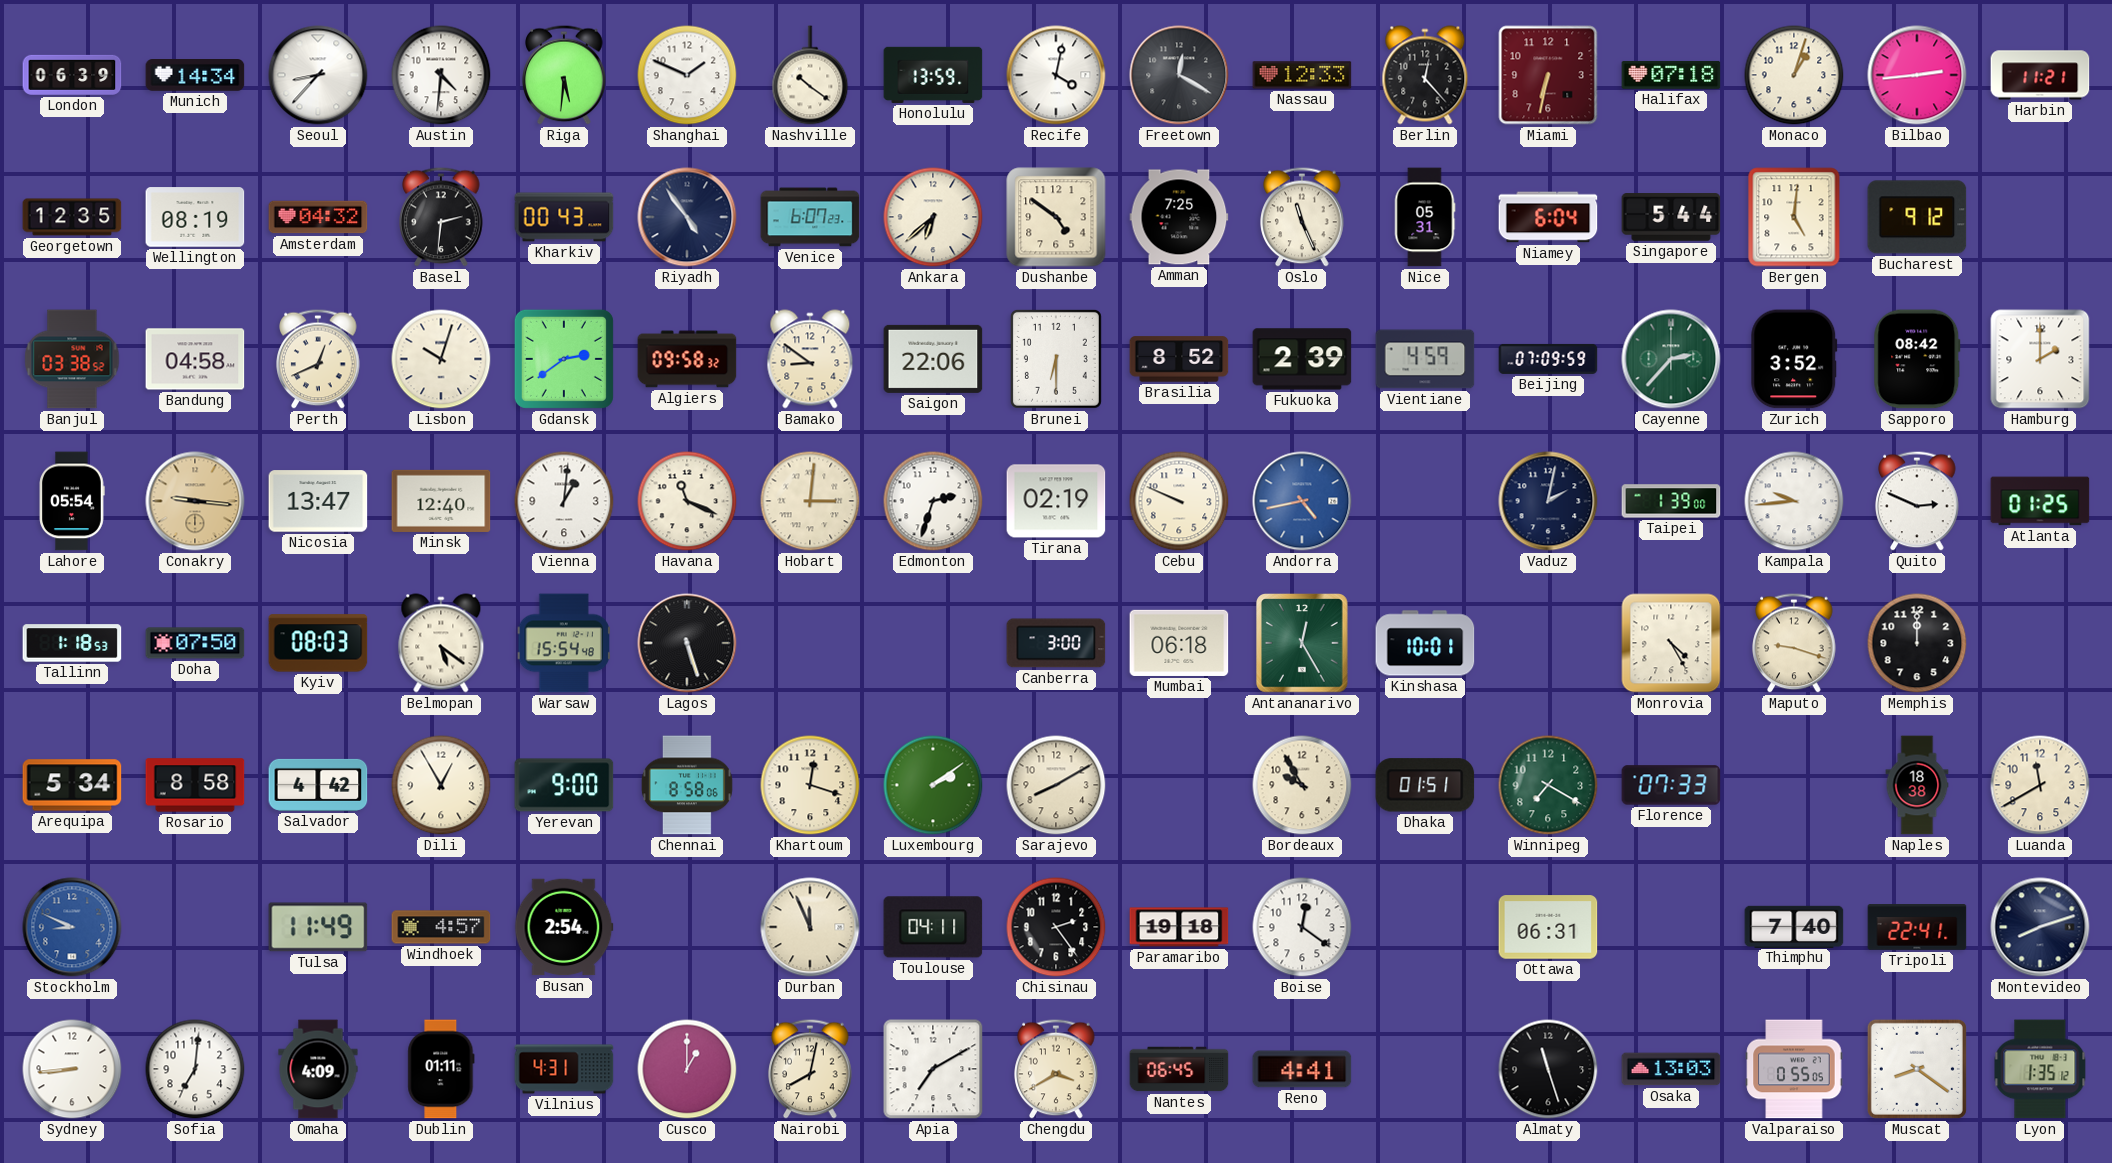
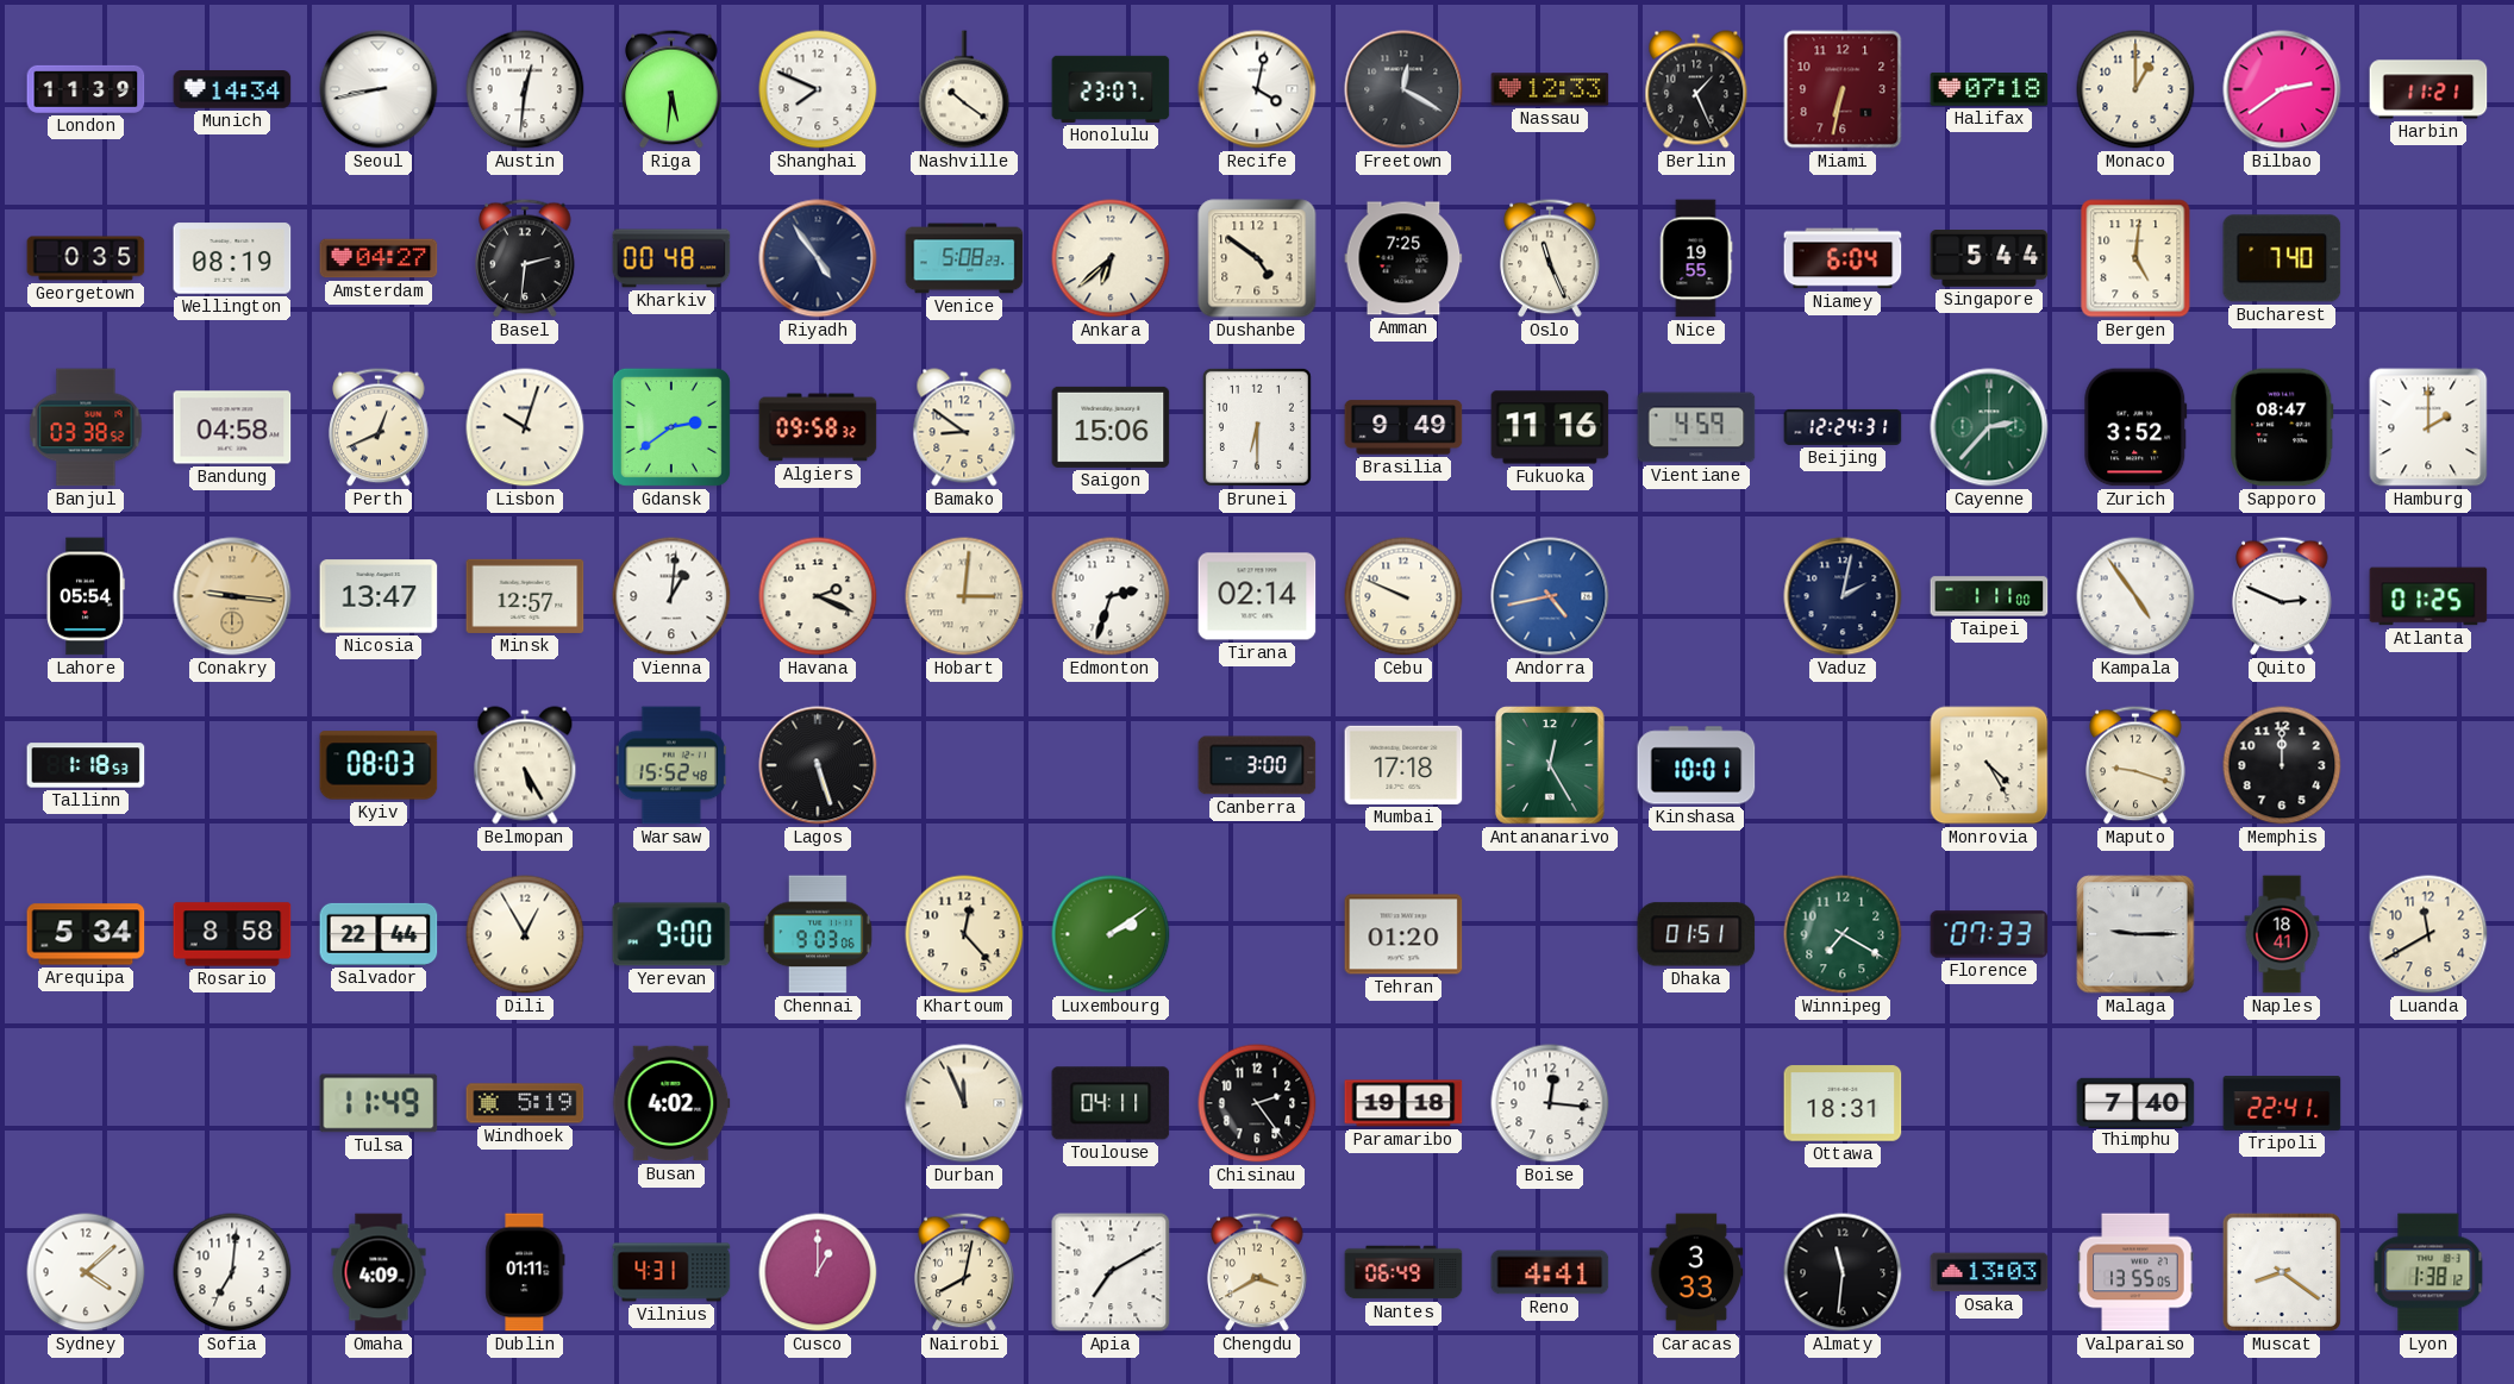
London: 06:39 -> 11:39
Seoul: 8:37 -> 8:43
Austin: 4:31 -> 12:31
Shanghai: 1:49 -> 7:49
Honolulu: 13:59 -> 23:07
Berlin: 12:23 -> 1:26
Monaco: 1:03 -> 1:00
Bilbao: 2:44 -> 2:39
Georgetown: 12:35 -> 0:35
Amsterdam: 04:32 -> 04:27
Kharkiv: 00:43 -> 00:48
Venice: 6:07 -> 5:08
Nice: 05:31 -> 19:55
Bucharest: 9:12 -> 7:40
Saigon: 22:06 -> 15:06
Brasilia: 8:52 -> 9:49
Fukuoka: 2:39 -> 11:16
Beijing: 07:09 -> 12:24
Sapporo: 08:42 -> 08:47
Minsk: 12:40 -> 12:57
Havana: 11:19 -> 2:19
Tirana: 02:19 -> 02:14
Taipei: 1:39 -> 1:11
Kampala: 9:44 -> 4:54
Doha: 07:50 -> none
Belmopan: 5:21 -> 5:25
Warsaw: 15:54 -> 15:52
Mumbai: 06:18 -> 17:18
Salvador: 4:42 -> 22:44
Chennai: 8:58 -> 9:03
Khartoum: 12:18 -> 12:23
Sarajevo: 8:10 -> none
Tehran: none -> 01:20
Bordeaux: 9:55 -> none
Malaga: none -> 9:15
Naples: 18:38 -> 18:41
Stockholm: 8:49 -> none
Windhoek: 4:57 -> 5:19
Busan: 2:54 -> 4:02
Boise: 12:21 -> 12:16
Ottawa: 06:31 -> 18:31
Montevideo: 8:12 -> none
Sydney: 8:44 -> 4:08
Nantes: 06:45 -> 06:49
Caracas: none -> 3:33
Almaty: 11:27 -> 11:31
Valparaiso: 0:55 -> 13:55
Lyon: 1:35 -> 1:38
